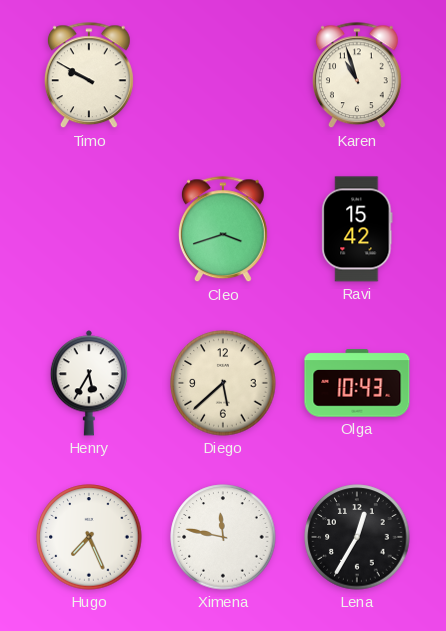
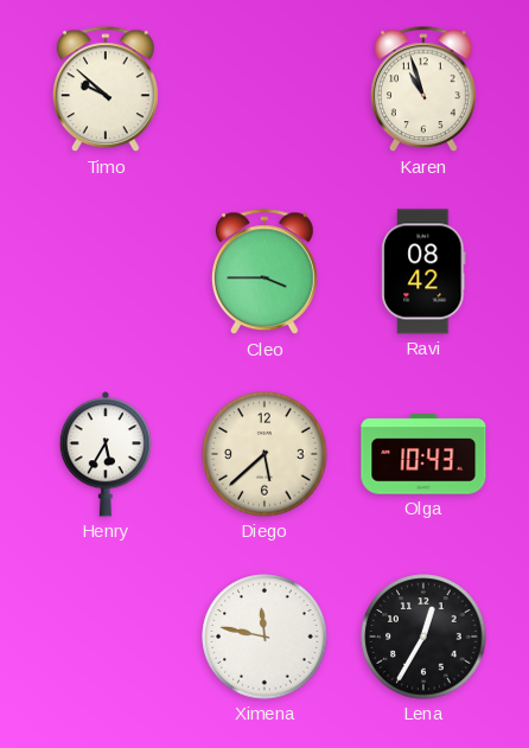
Timo: 9:50 -> 9:52
Cleo: 3:42 -> 3:45
Ravi: 15:42 -> 08:42
Hugo: 7:26 -> none
